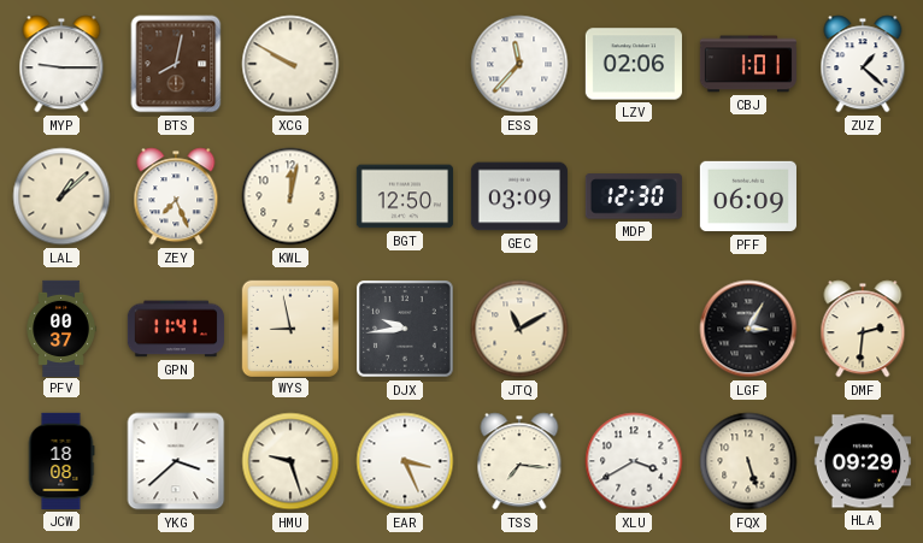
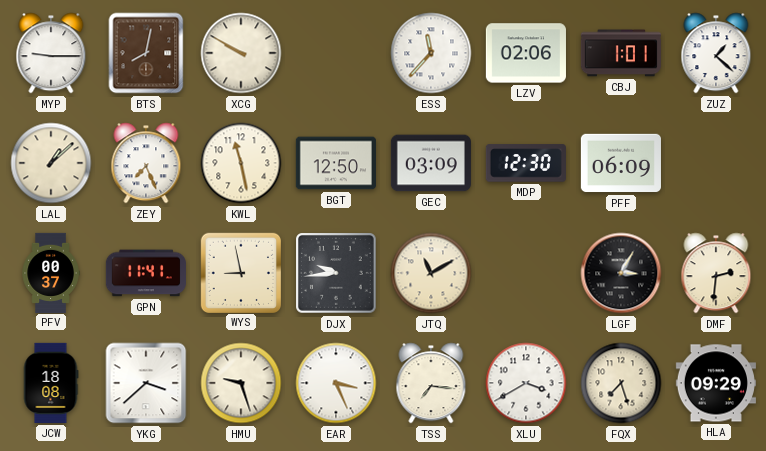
KWL: 12:02 -> 11:28
FQX: 5:27 -> 7:27
